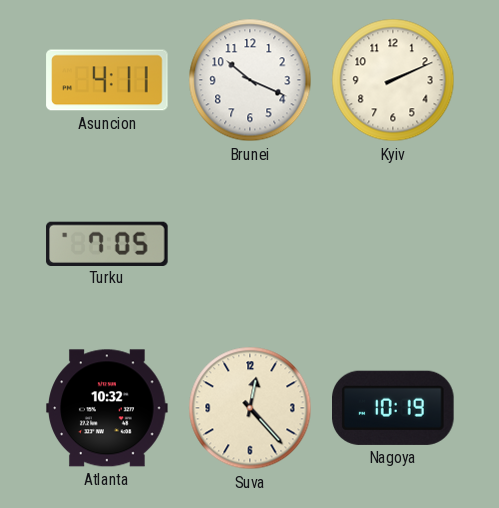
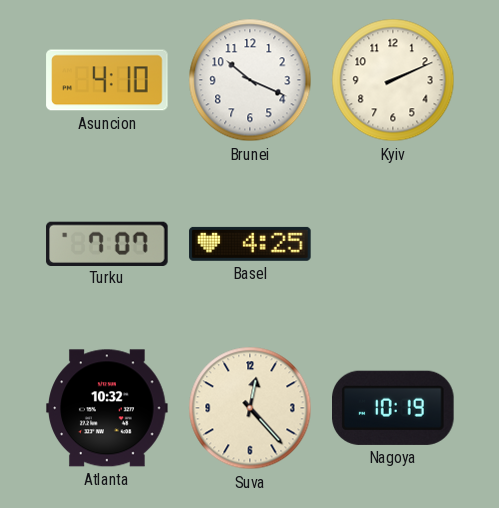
Asuncion: 4:11 -> 4:10
Turku: 7:05 -> 7:07
Basel: none -> 4:25
